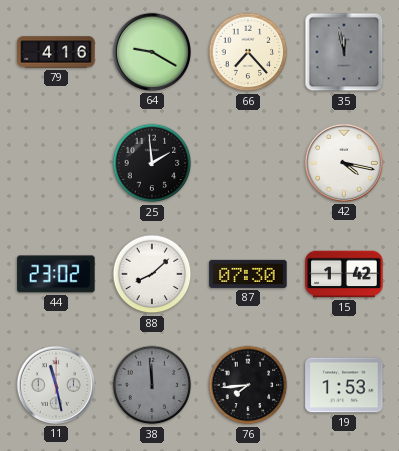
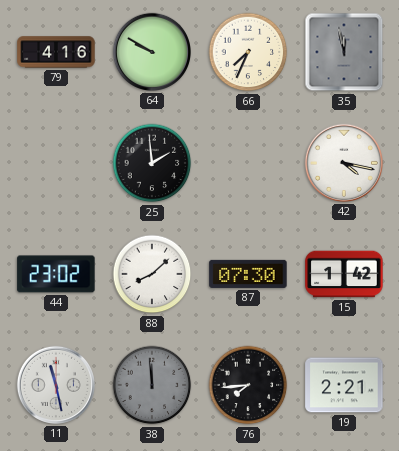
64: 9:20 -> 9:50
66: 7:23 -> 7:34
19: 1:53 -> 2:21
